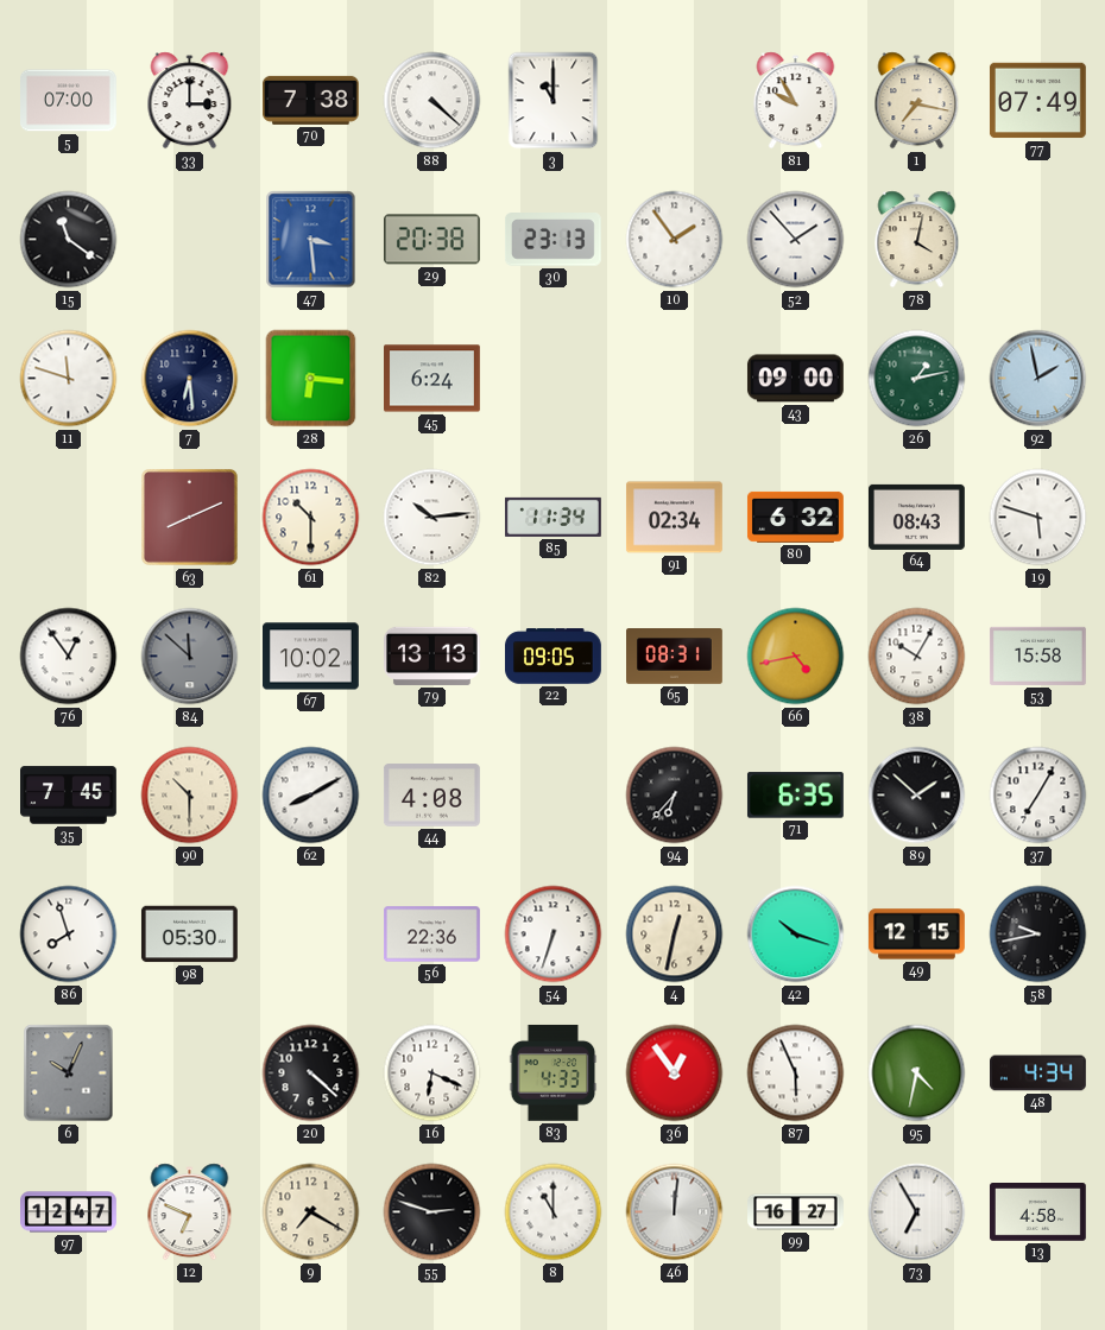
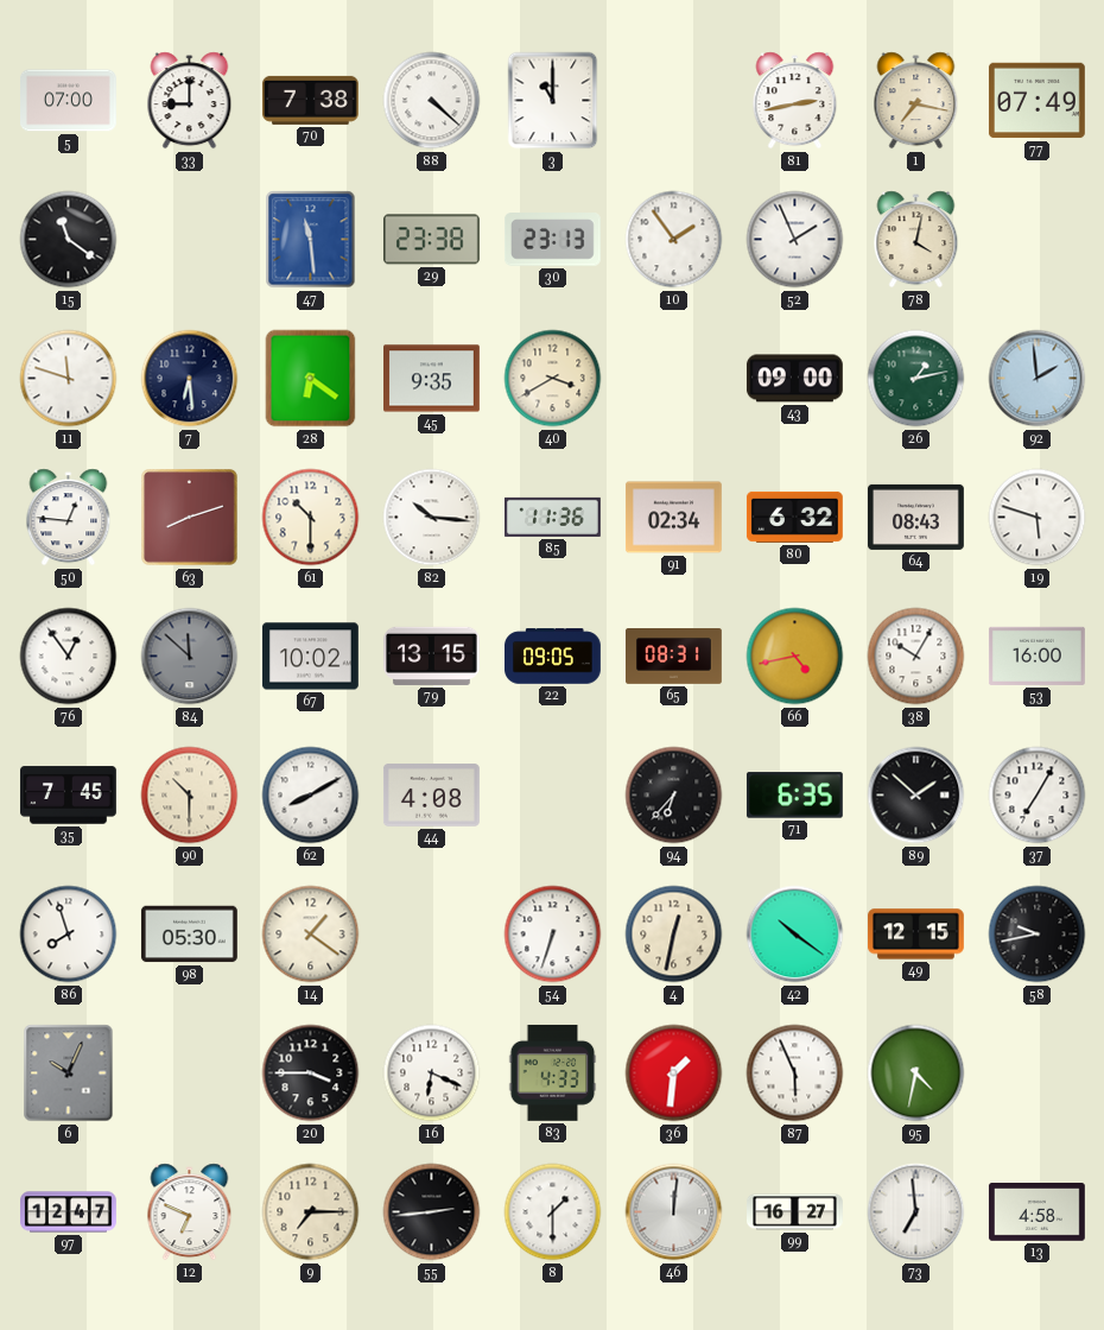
33: 3:00 -> 9:00
81: 9:55 -> 2:43
47: 3:29 -> 11:29
29: 20:38 -> 23:38
52: 1:53 -> 1:56
28: 6:16 -> 6:21
45: 6:24 -> 9:35
40: none -> 3:40
92: 1:58 -> 1:59
50: none -> 12:46
63: 8:11 -> 8:12
82: 10:14 -> 10:16
85: 11:34 -> 11:36
79: 13:13 -> 13:15
53: 15:58 -> 16:00
14: none -> 1:21
56: 22:36 -> none
42: 10:18 -> 10:21
20: 4:22 -> 3:45
36: 12:54 -> 1:31
48: 4:34 -> none
9: 7:20 -> 7:15
55: 2:48 -> 2:44
8: 11:00 -> 1:30
73: 6:55 -> 6:59
